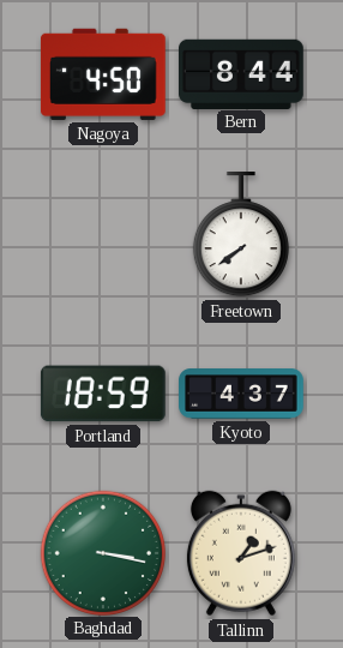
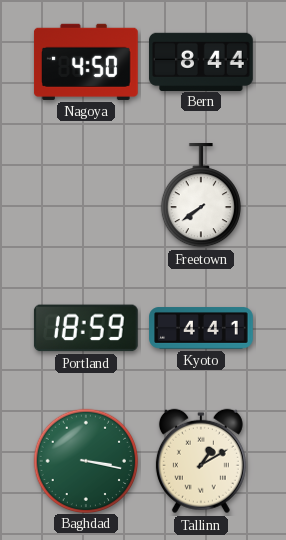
Kyoto: 4:37 -> 4:41
Tallinn: 1:12 -> 1:10
